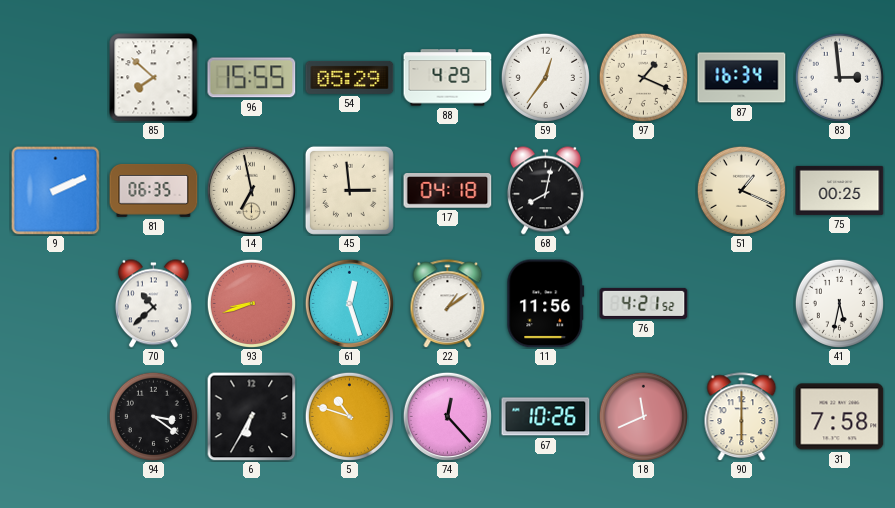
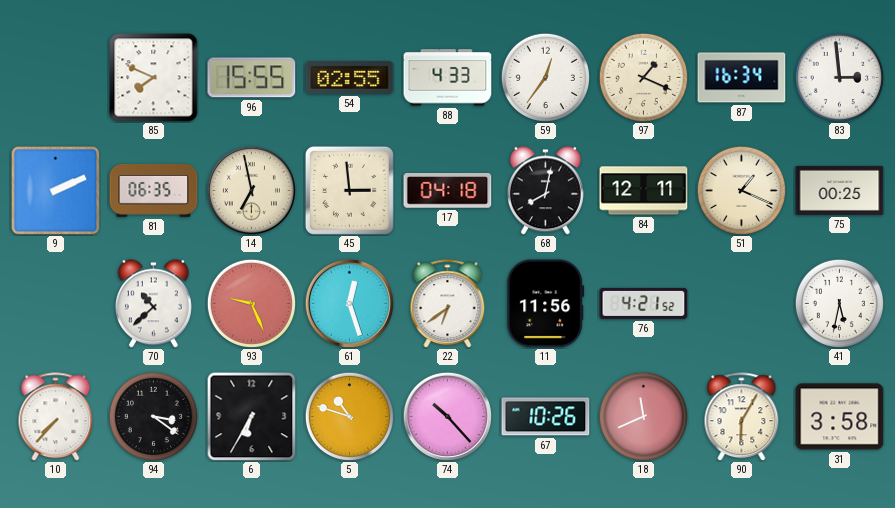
85: 7:52 -> 7:49
54: 05:29 -> 02:55
88: 4:29 -> 4:33
84: none -> 12:11
93: 8:42 -> 9:26
22: 1:09 -> 6:39
10: none -> 7:37
74: 12:23 -> 10:23
90: 6:00 -> 6:05
31: 7:58 -> 3:58
